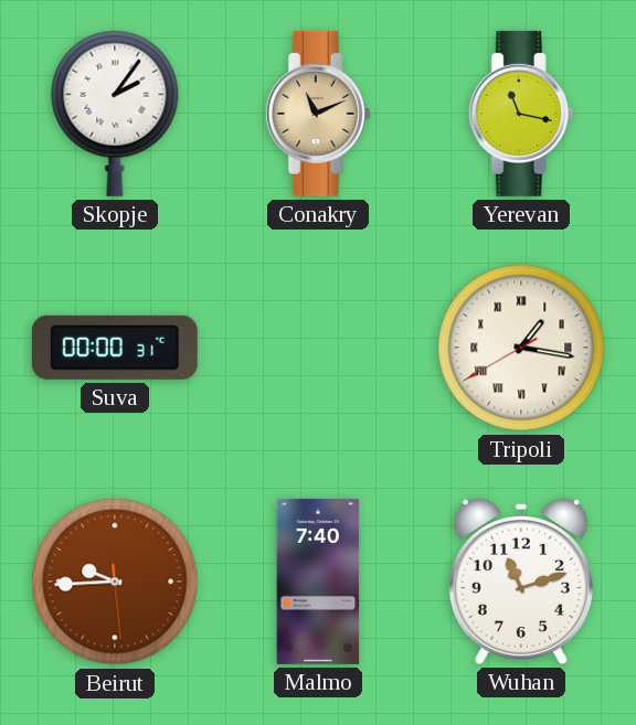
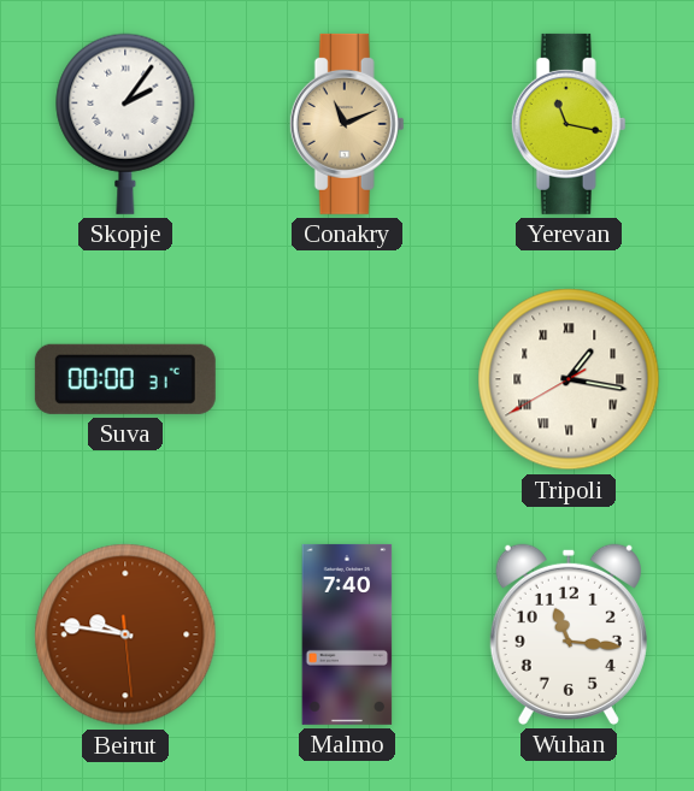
Beirut: 9:44 -> 9:46
Wuhan: 11:12 -> 11:16
